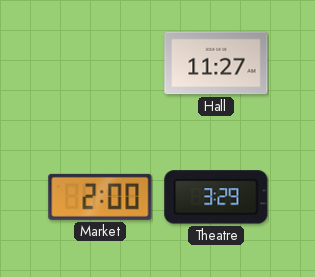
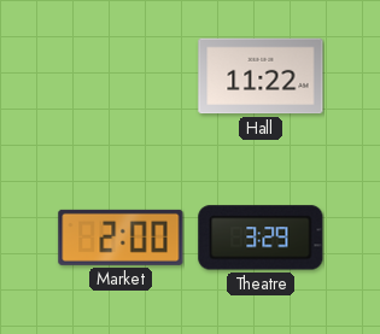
Hall: 11:27 -> 11:22
